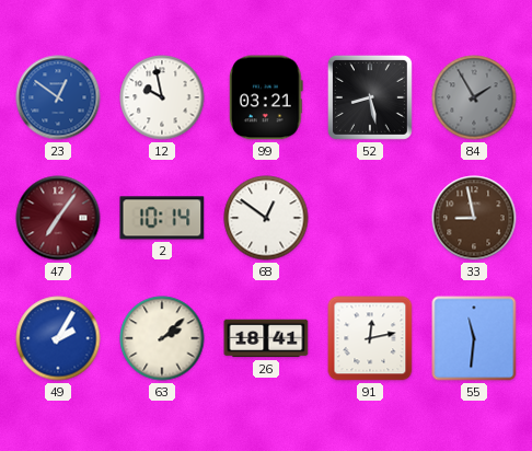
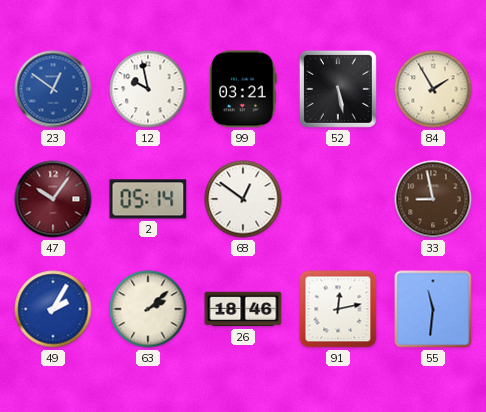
52: 8:28 -> 5:28
84 dial: grey -> cream
47: 7:06 -> 10:06
2: 10:14 -> 05:14
26: 18:41 -> 18:46
